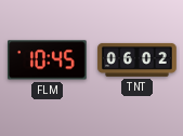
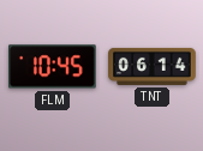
TNT: 06:02 -> 06:14
